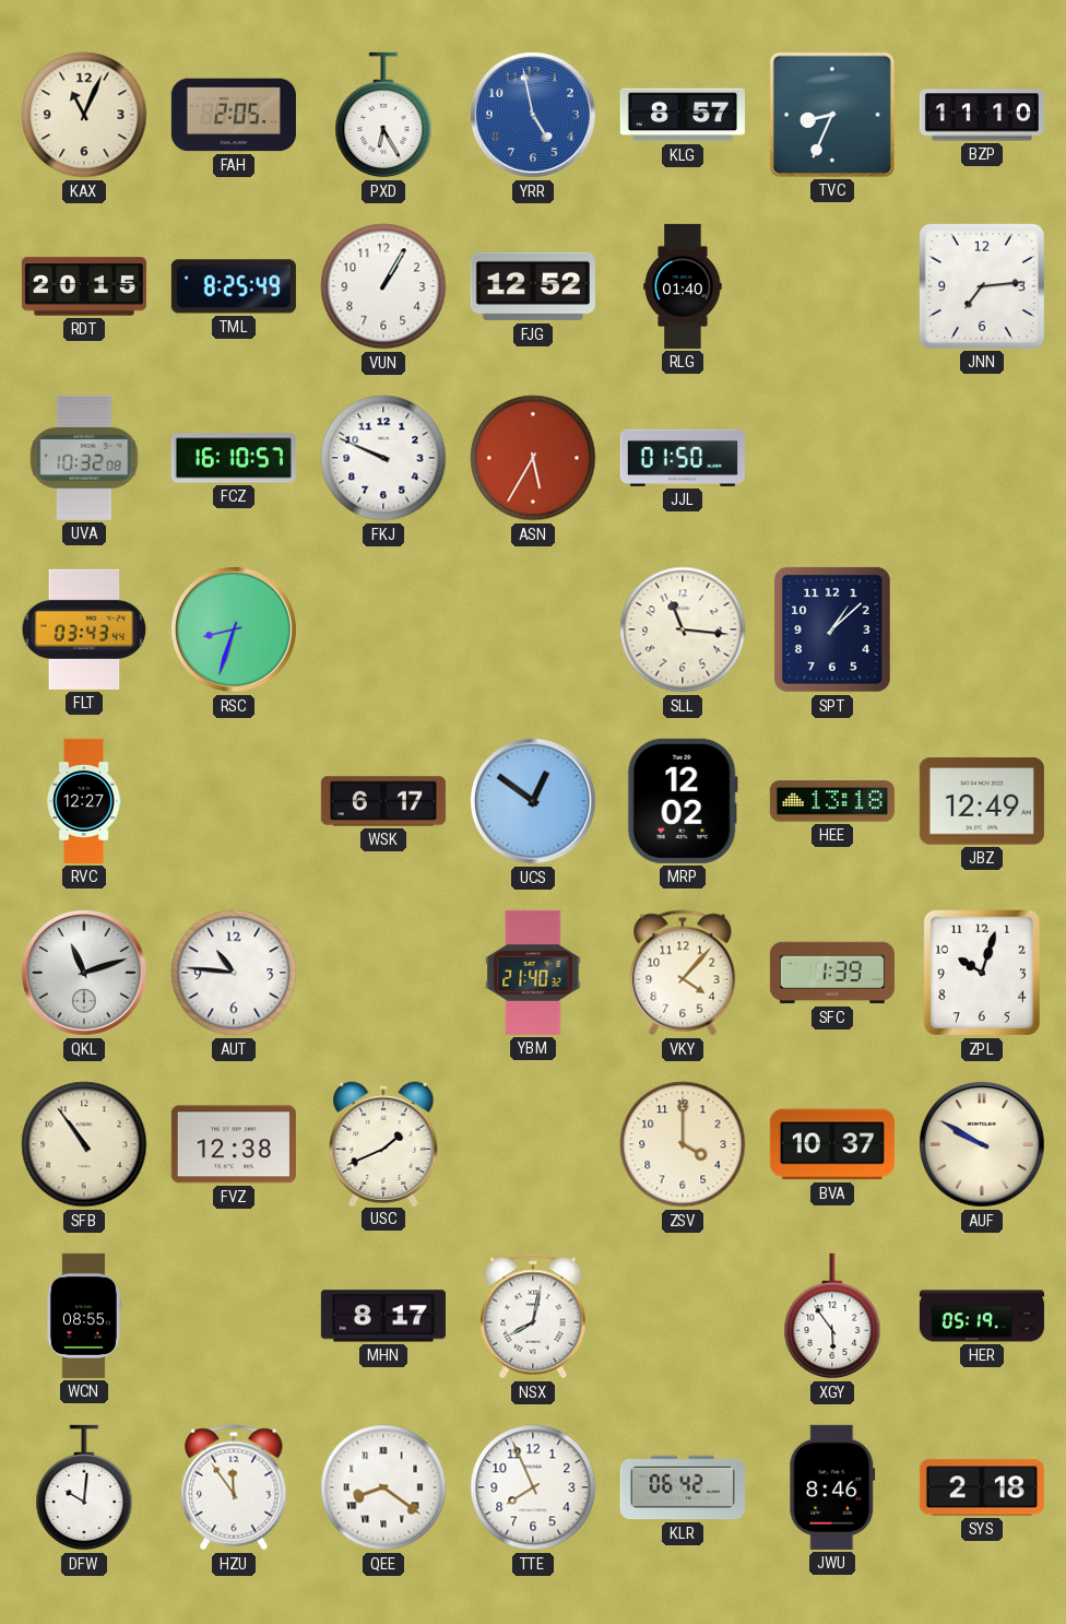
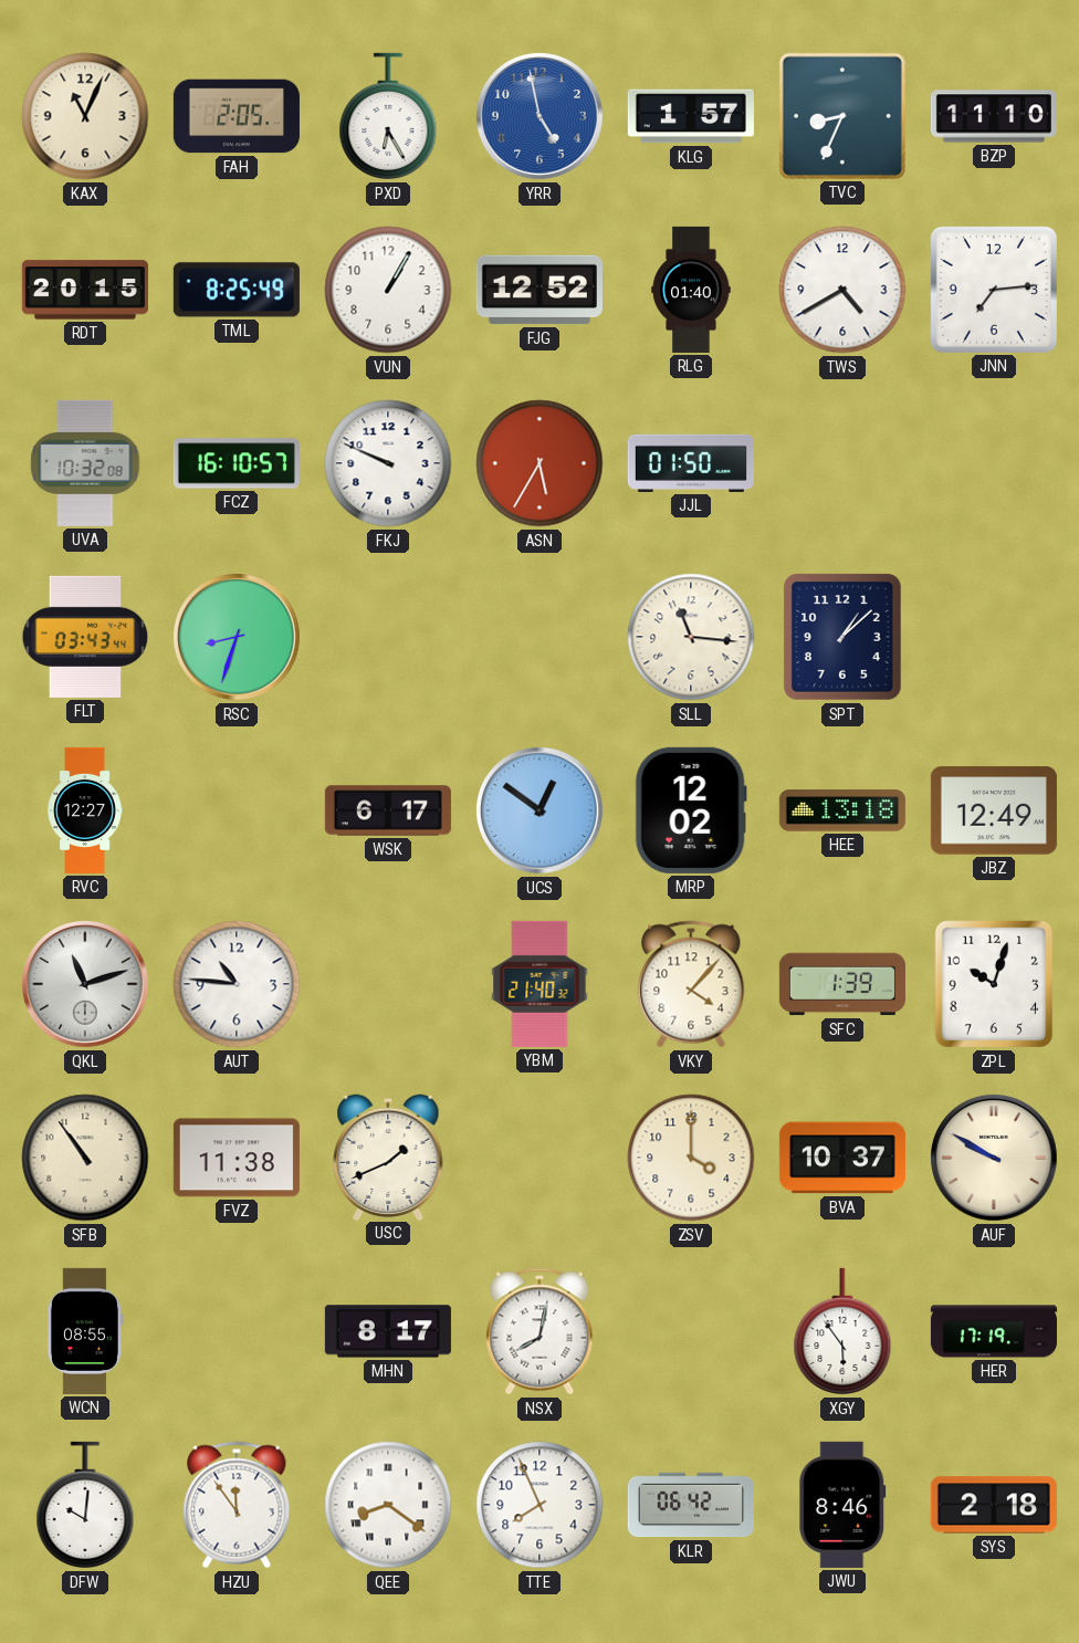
KLG: 8:57 -> 1:57
TWS: none -> 4:40
FVZ: 12:38 -> 11:38
HER: 05:19 -> 17:19
